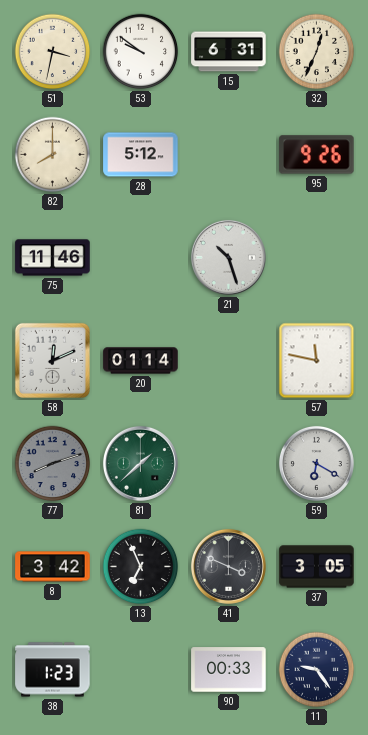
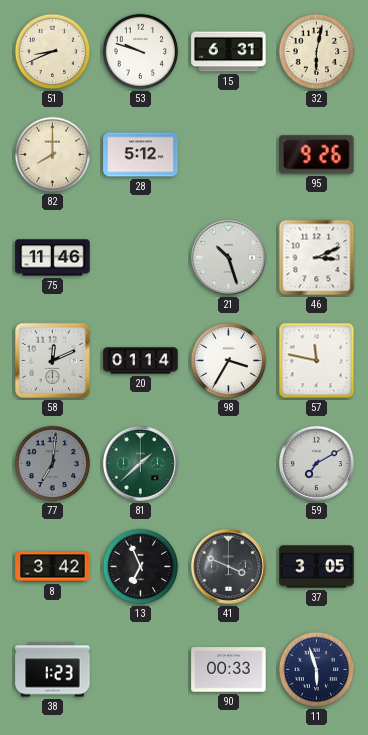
51: 3:32 -> 8:41
53: 9:51 -> 9:48
32: 12:34 -> 6:02
46: none -> 3:11
98: none -> 3:35
77: 8:12 -> 7:01
59: 6:20 -> 7:10
11: 9:24 -> 5:57
